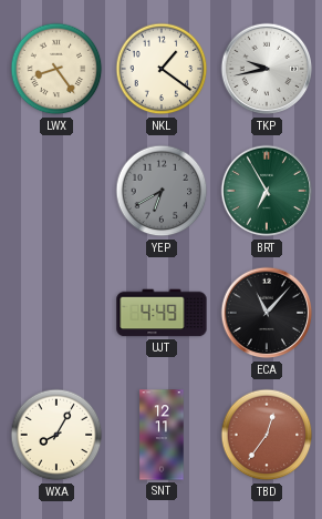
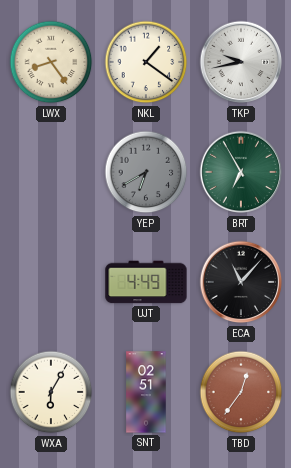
WXA: 8:05 -> 6:05
SNT: 12:11 -> 02:51
